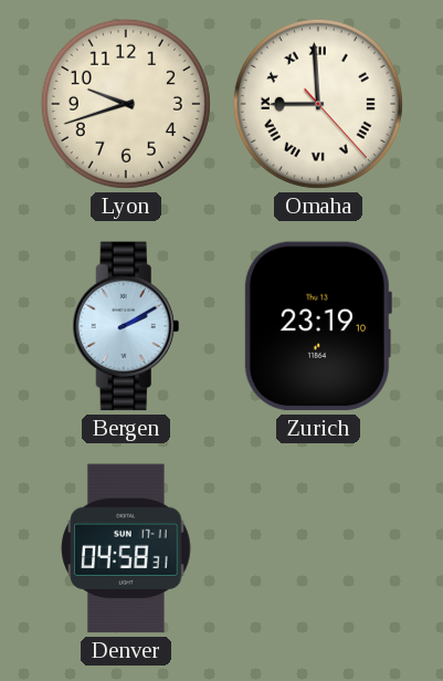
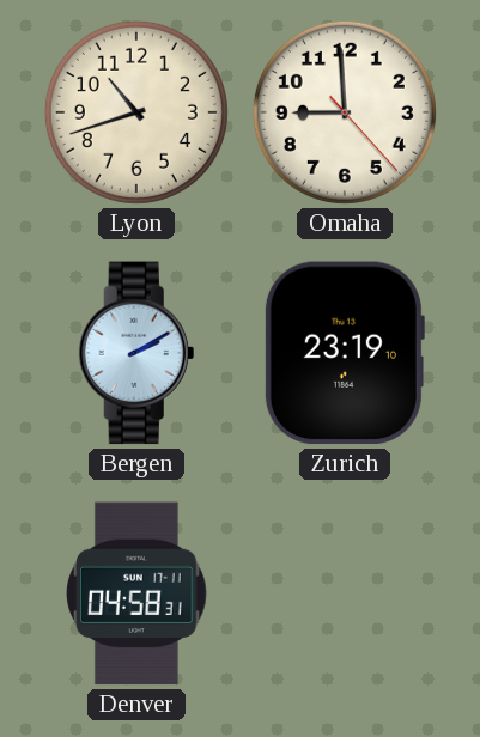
Lyon: 9:42 -> 10:42
Omaha numerals: Roman -> Arabic
